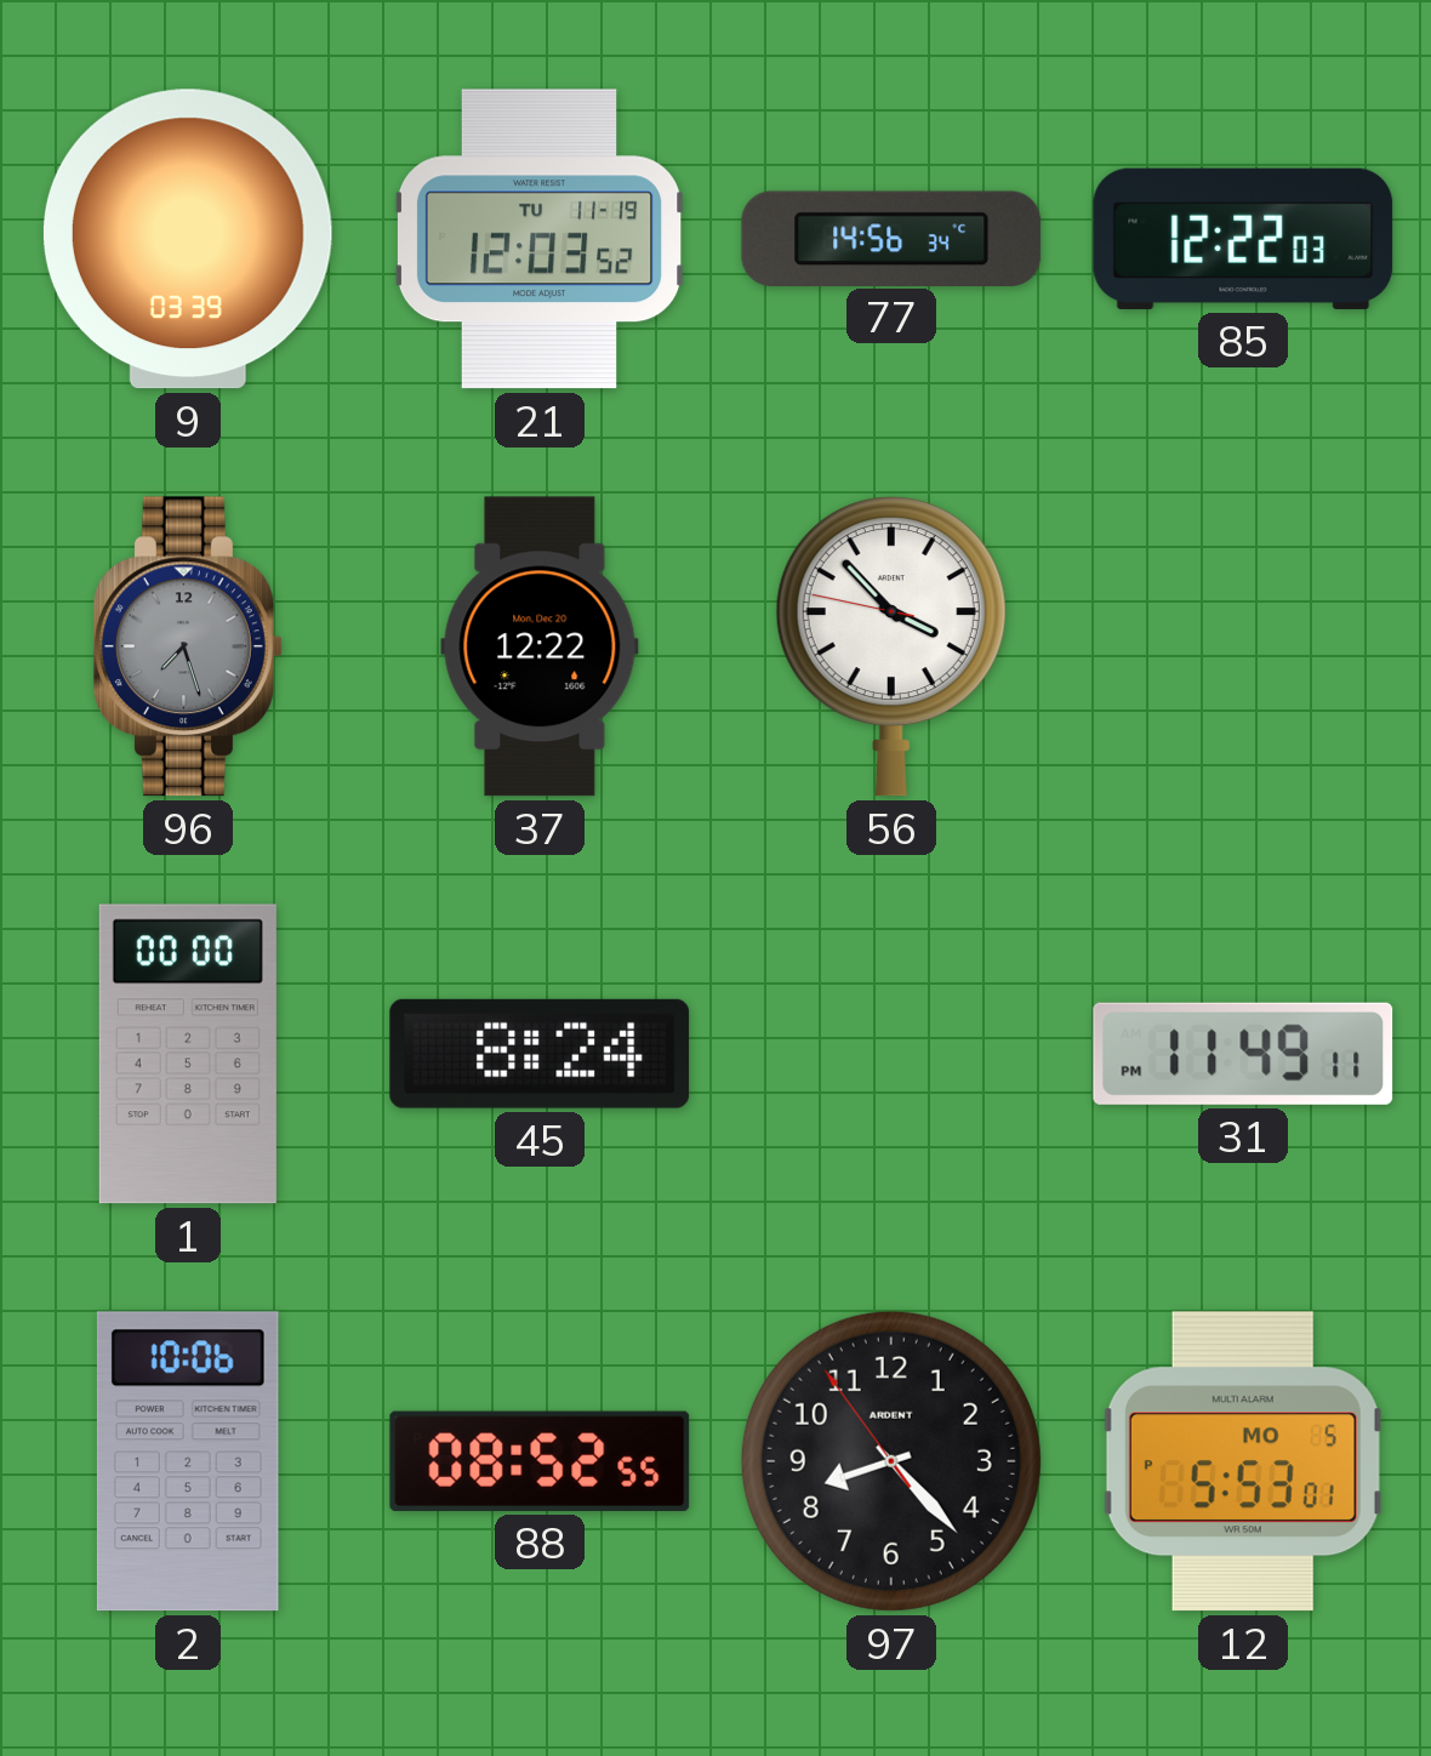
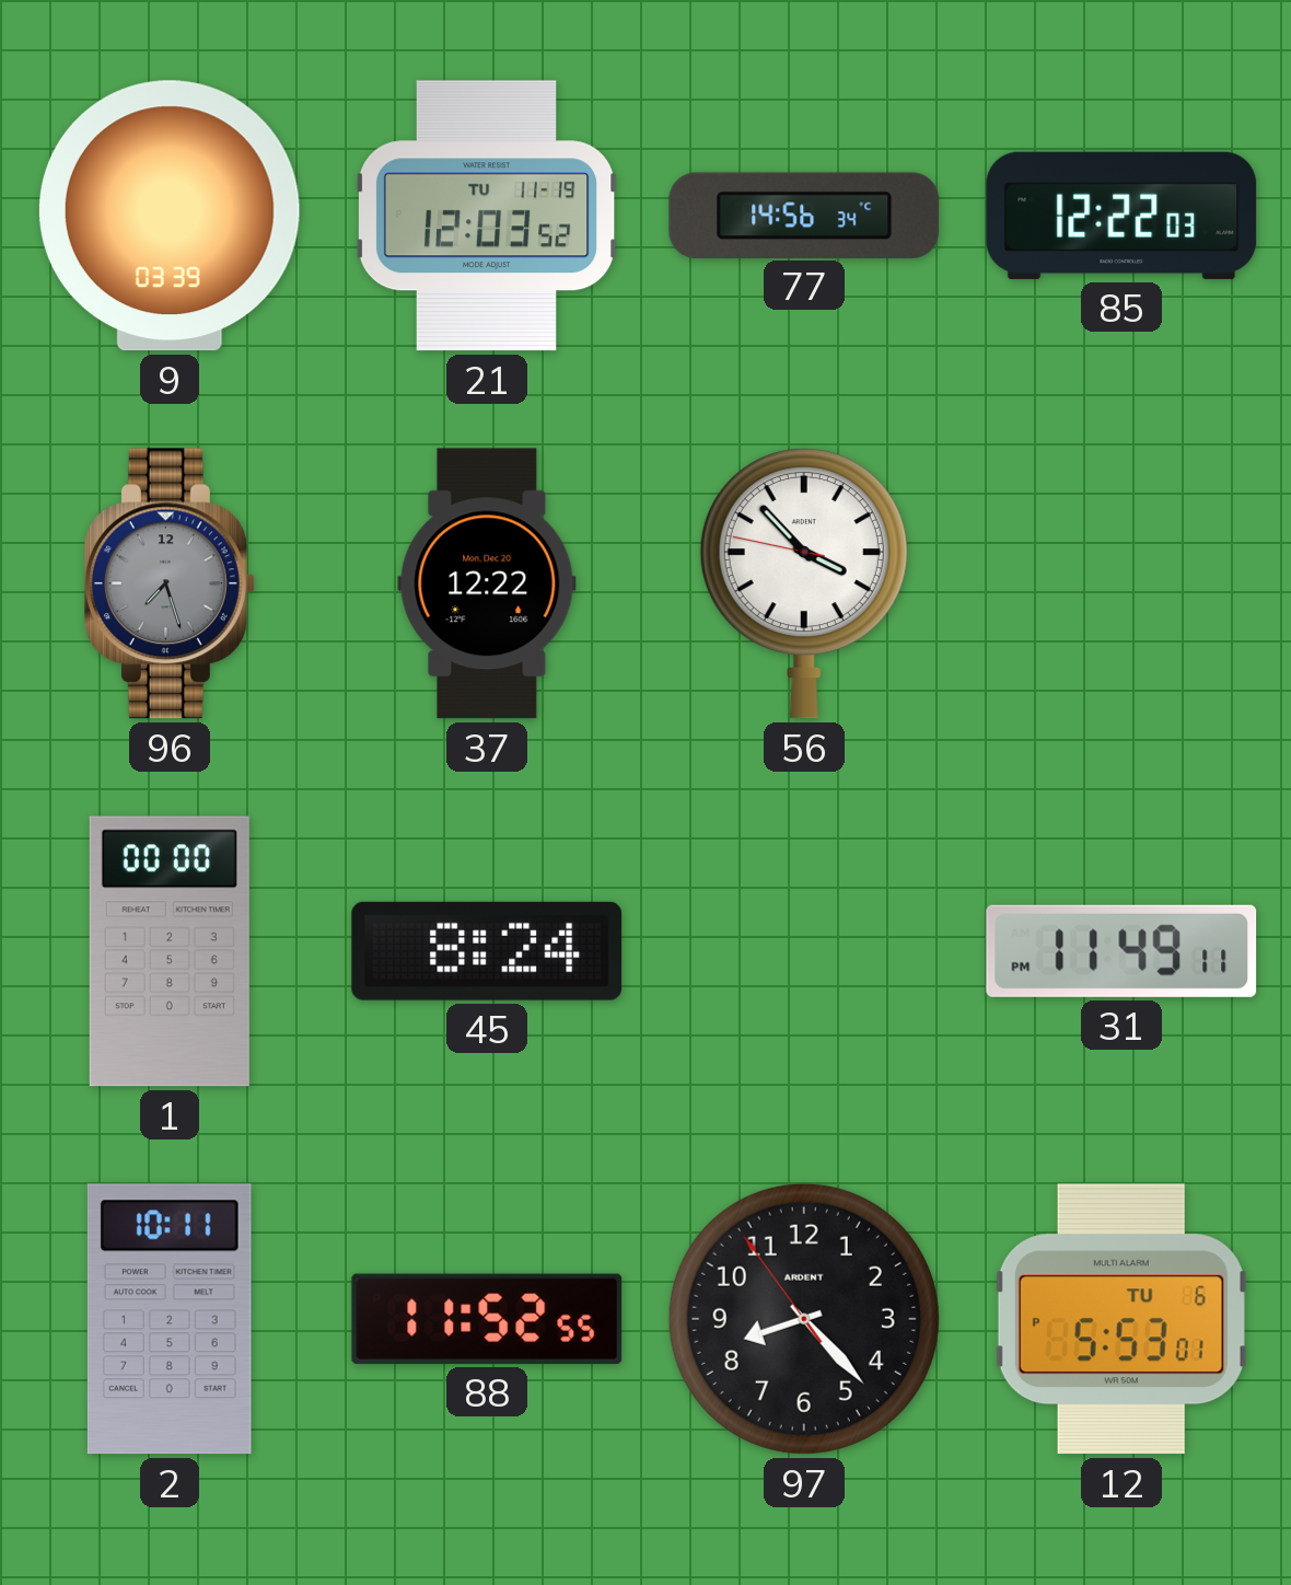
2: 10:06 -> 10:11
88: 08:52 -> 11:52
12 date: MO 5 -> TU 6
